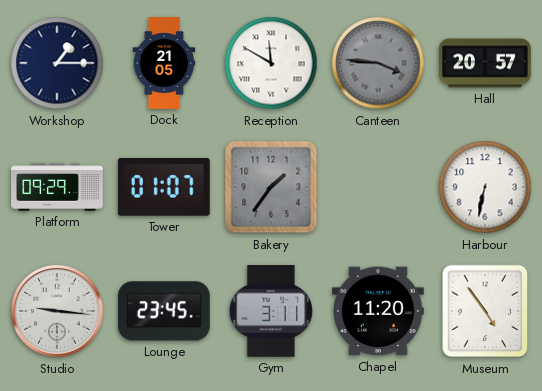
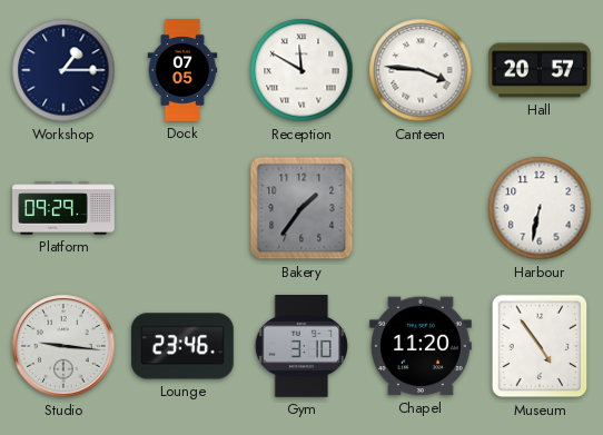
Dock: 21:05 -> 07:05
Canteen dial: grey -> white
Tower: 01:07 -> none
Lounge: 23:45 -> 23:46
Gym: 3:11 -> 3:10
